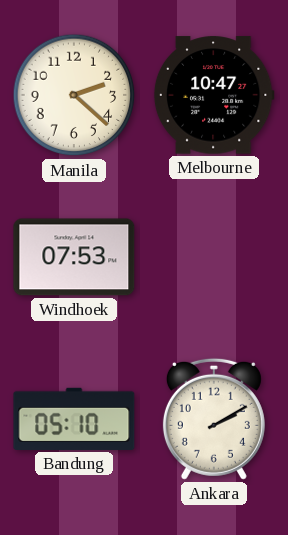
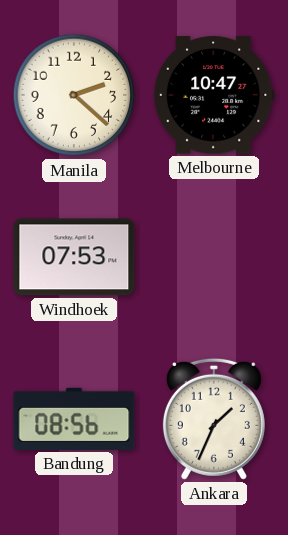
Bandung: 05:10 -> 08:56
Ankara: 2:10 -> 1:34
